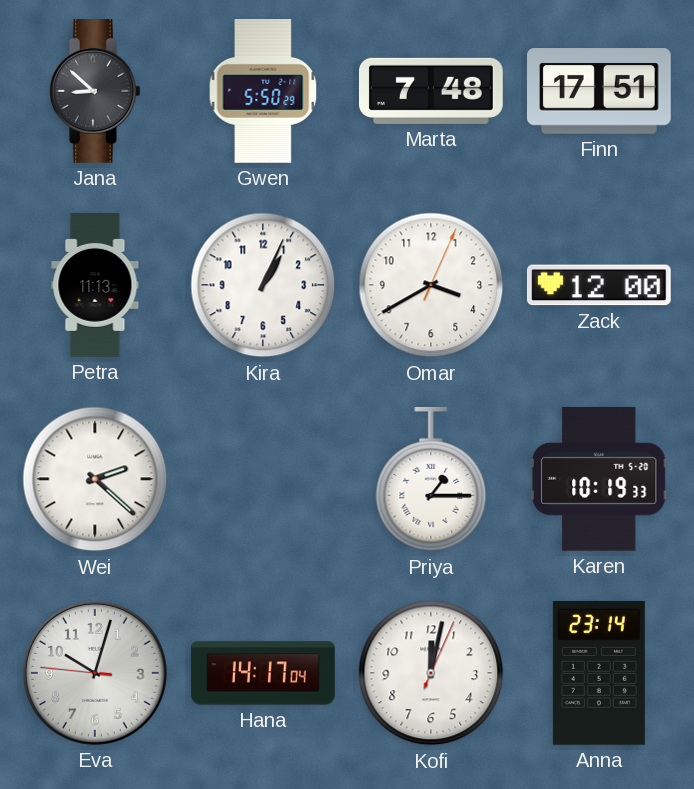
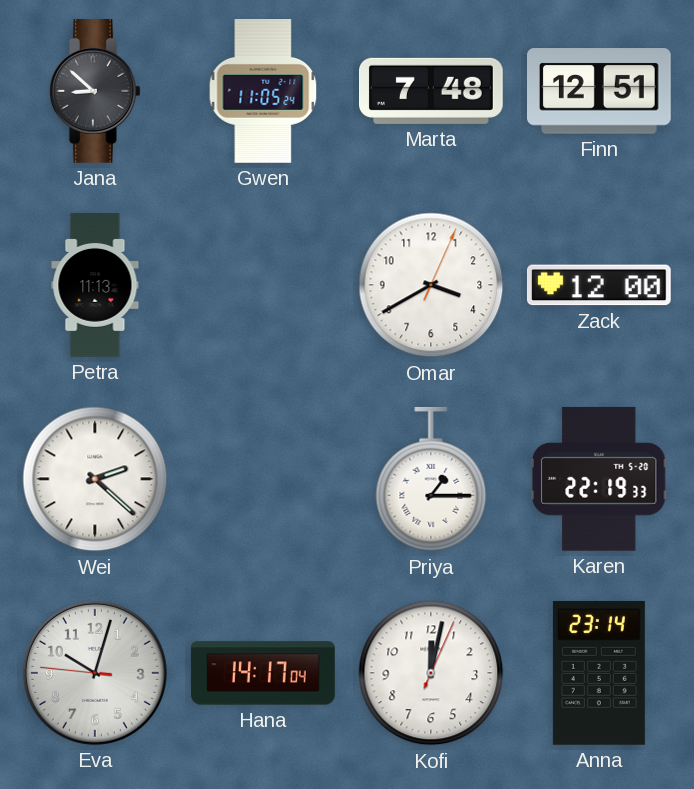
Gwen: 5:50 -> 11:05
Finn: 17:51 -> 12:51
Kira: 1:04 -> none
Karen: 10:19 -> 22:19
